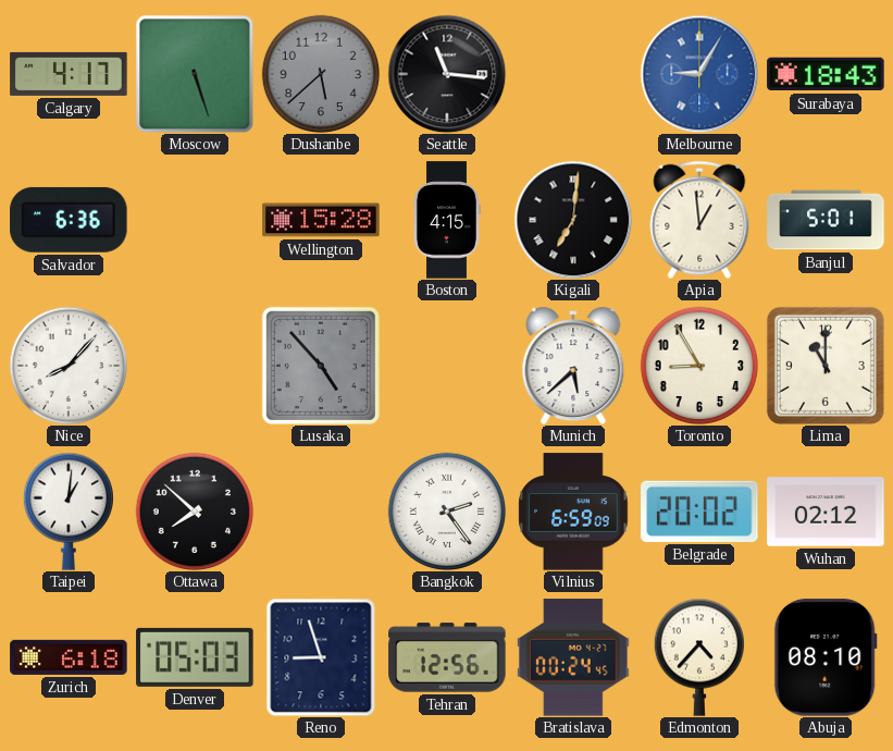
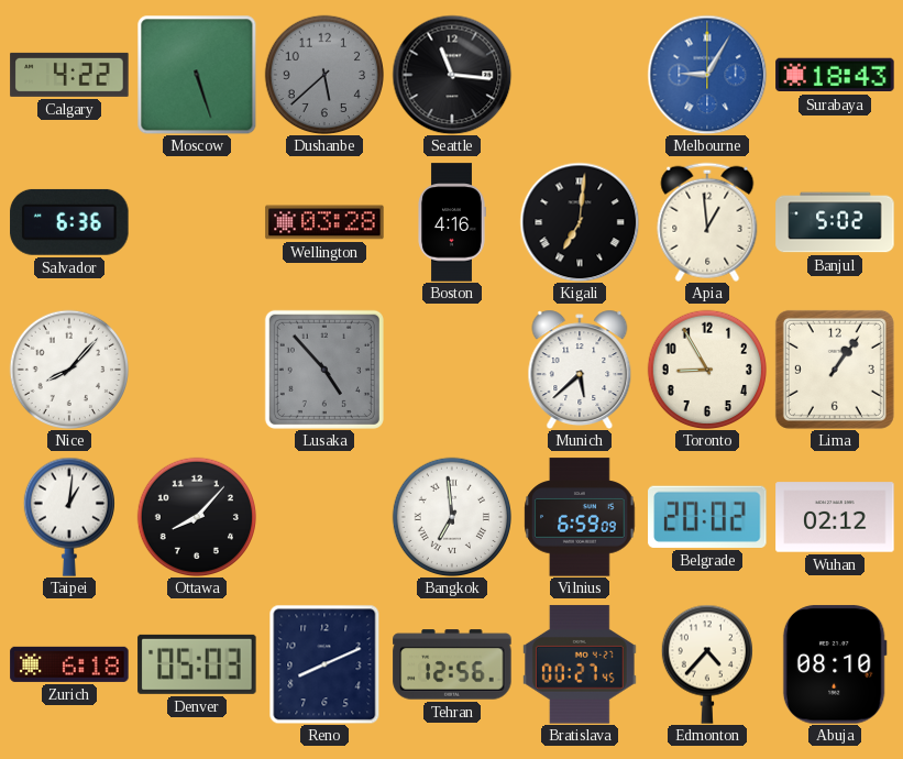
Calgary: 4:17 -> 4:22
Wellington: 15:28 -> 03:28
Boston: 4:15 -> 4:16
Banjul: 5:01 -> 5:02
Lima: 11:00 -> 1:06
Ottawa: 7:52 -> 8:07
Bangkok: 2:24 -> 6:59
Reno: 8:57 -> 8:11
Bratislava: 00:24 -> 00:27
